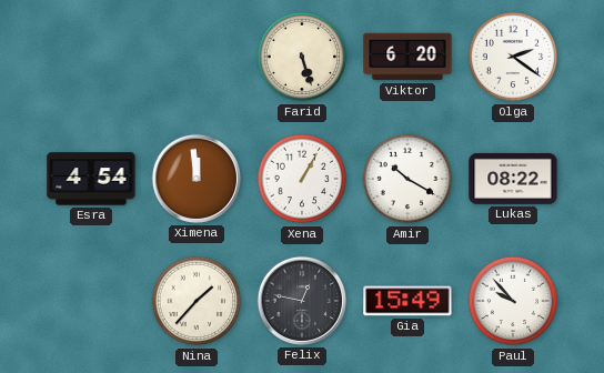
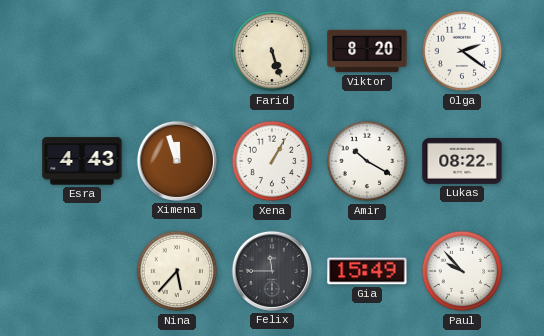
Viktor: 6:20 -> 8:20
Esra: 4:54 -> 4:43
Ximena: 11:59 -> 11:57
Nina: 1:37 -> 5:37
Felix: 12:47 -> 11:45
